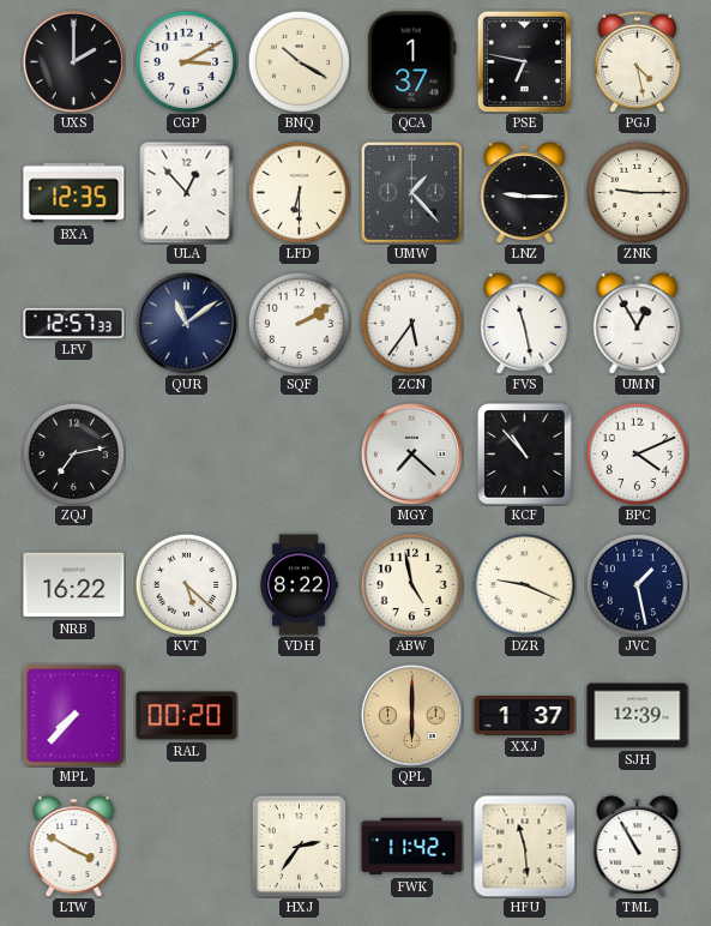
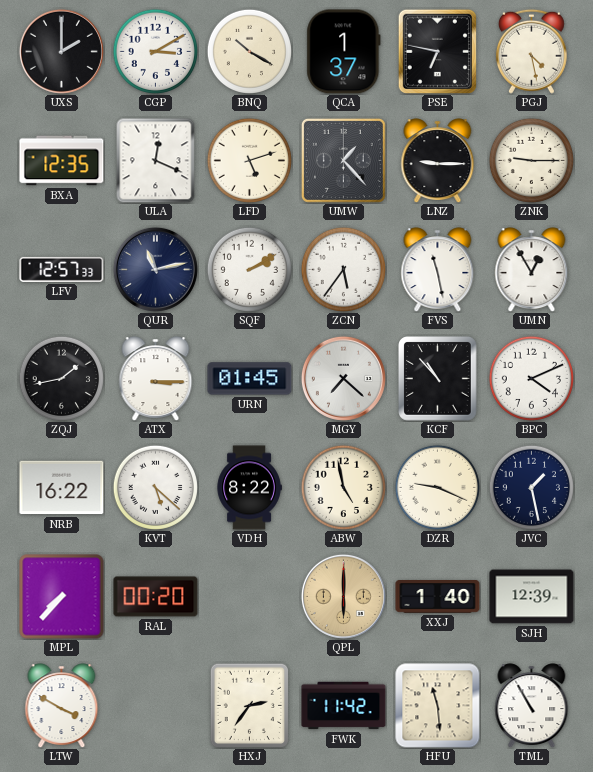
ULA: 12:53 -> 12:19
LFD: 6:30 -> 5:12
QUR: 11:09 -> 11:13
ZQJ: 7:13 -> 1:43
ATX: none -> 3:15
URN: none -> 01:45
XXJ: 1:37 -> 1:40
